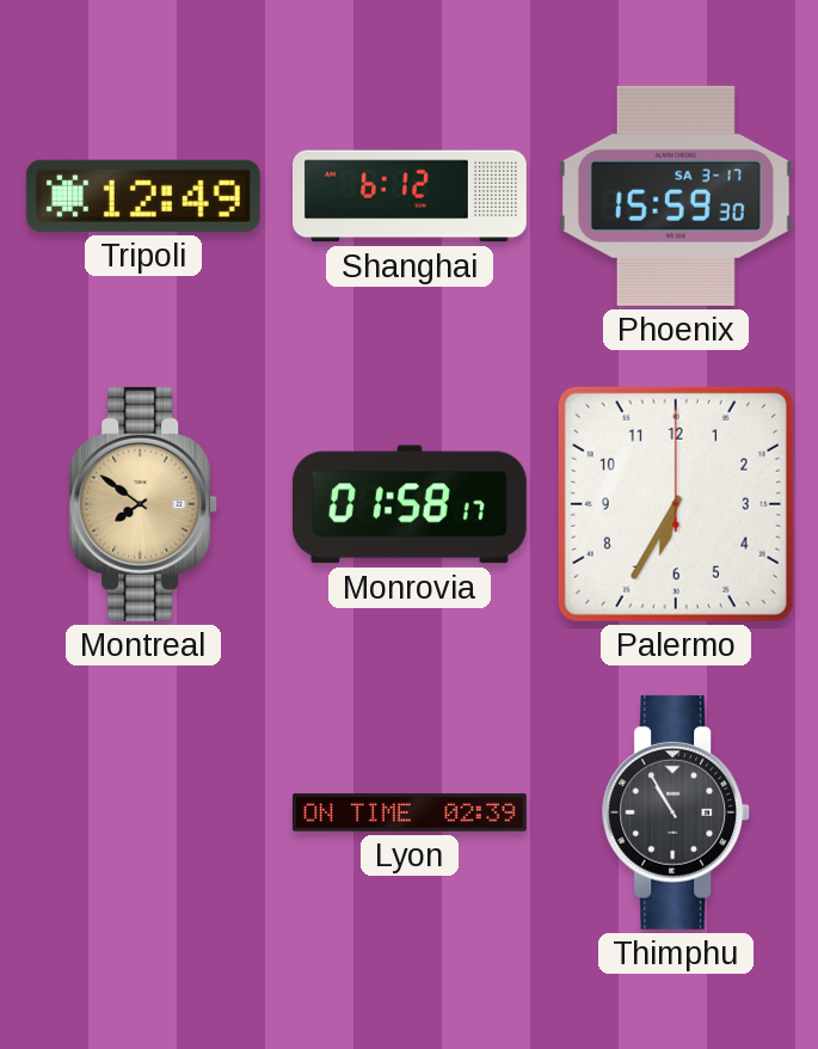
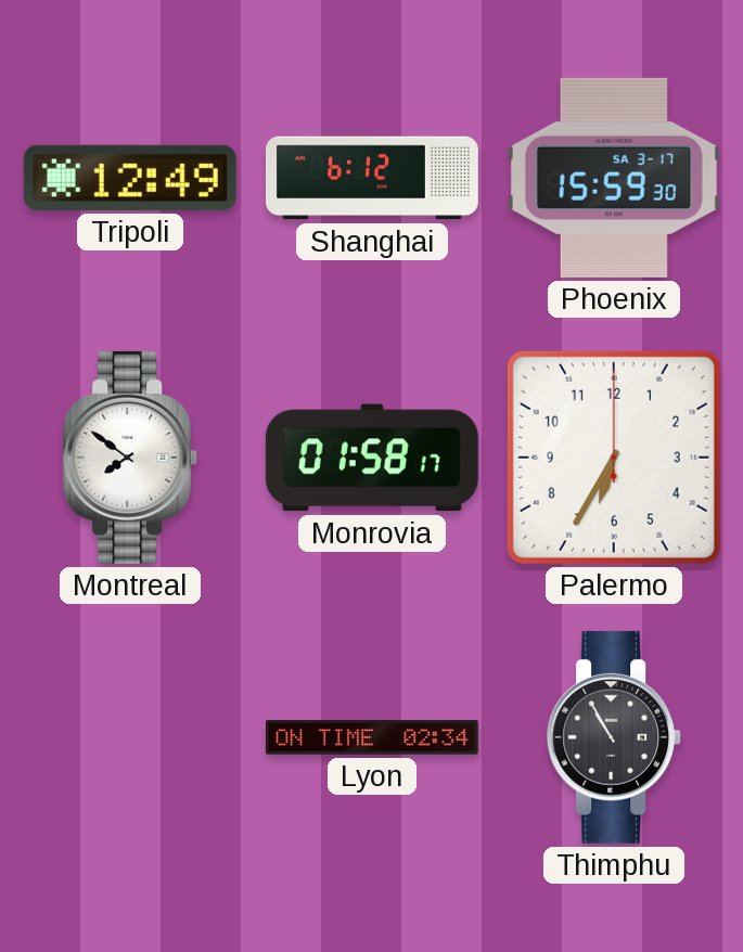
Montreal dial: champagne -> white
Lyon: 02:39 -> 02:34
